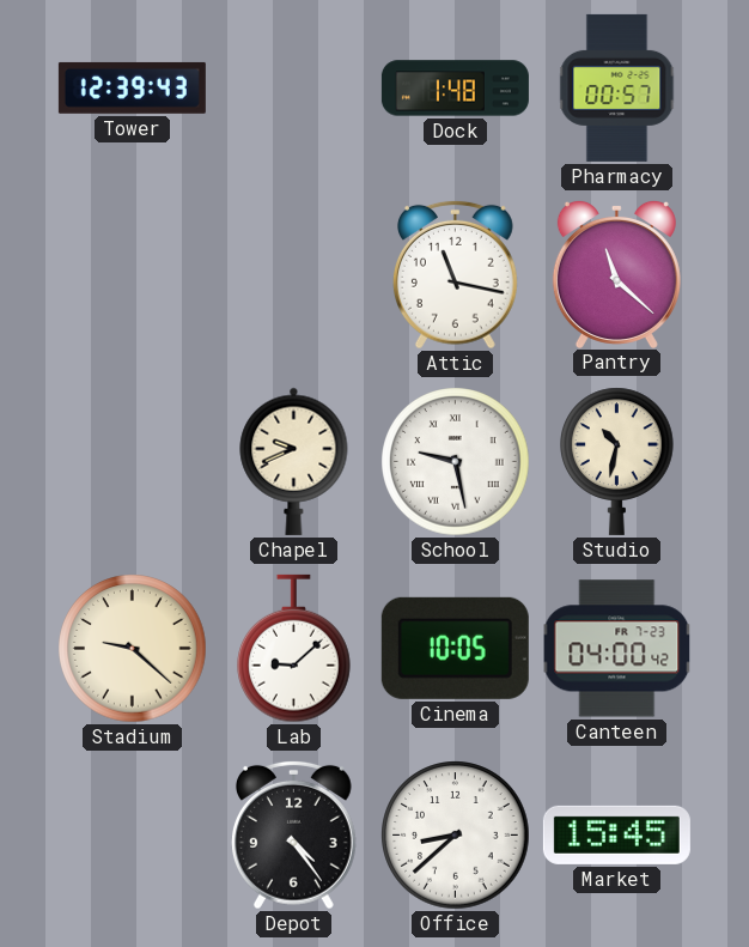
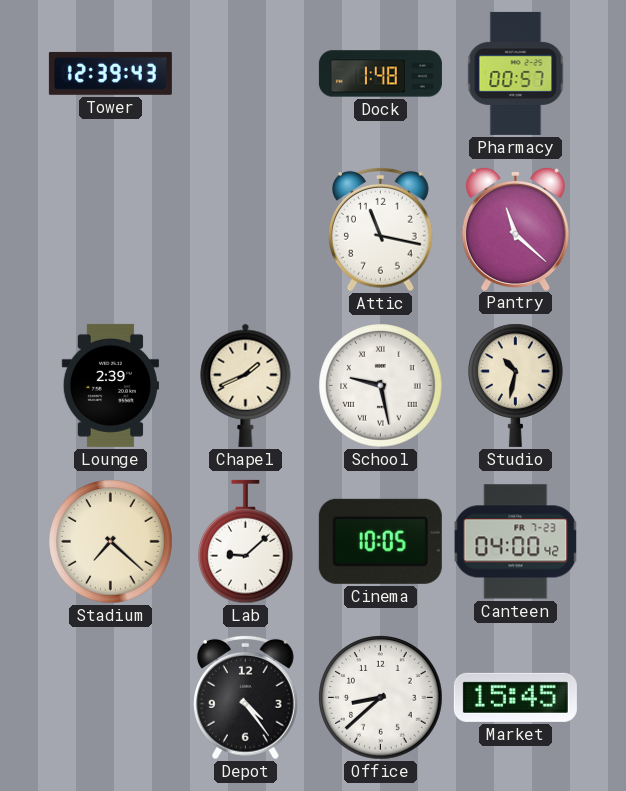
Lounge: none -> 2:39
Chapel: 9:41 -> 1:41
Stadium: 9:22 -> 7:22
